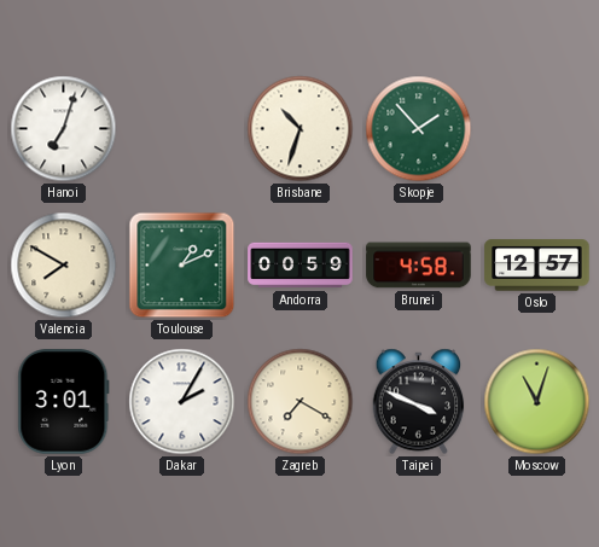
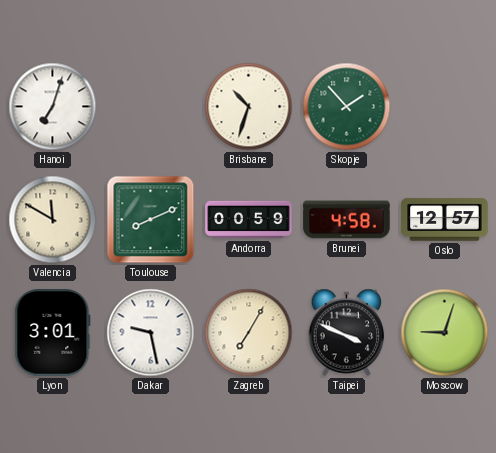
Valencia: 7:50 -> 11:50
Toulouse: 1:11 -> 8:11
Dakar: 2:05 -> 9:28
Zagreb: 7:20 -> 7:05
Moscow: 11:03 -> 9:03
